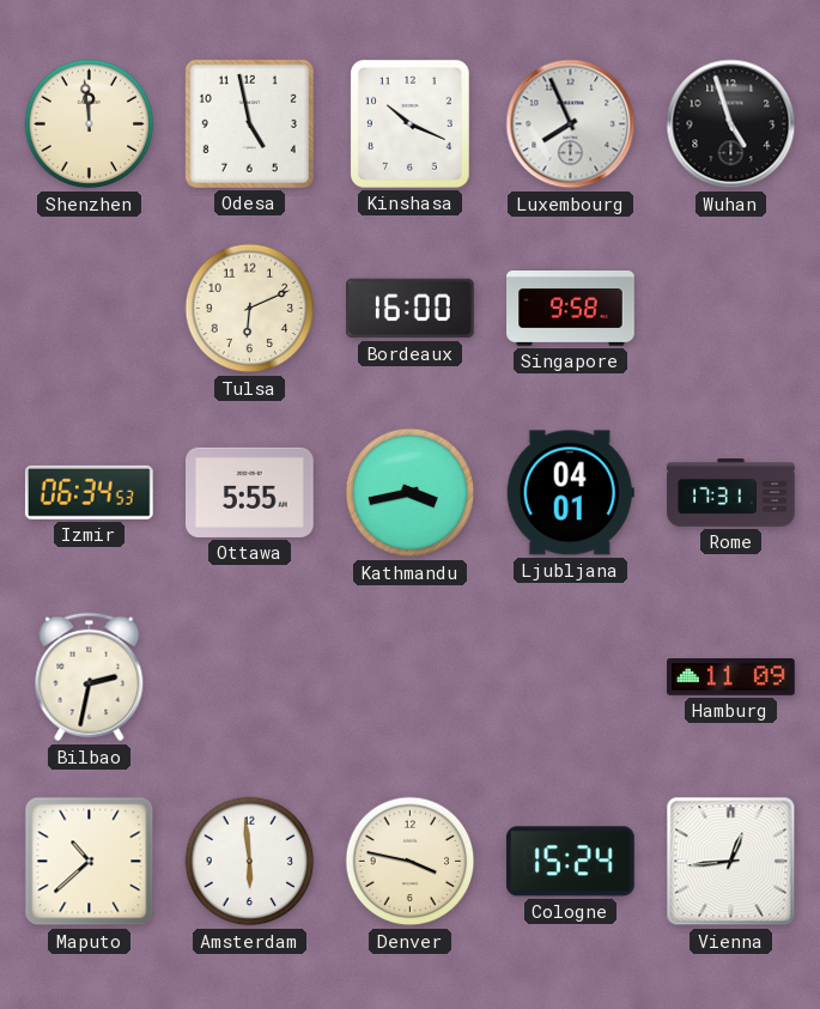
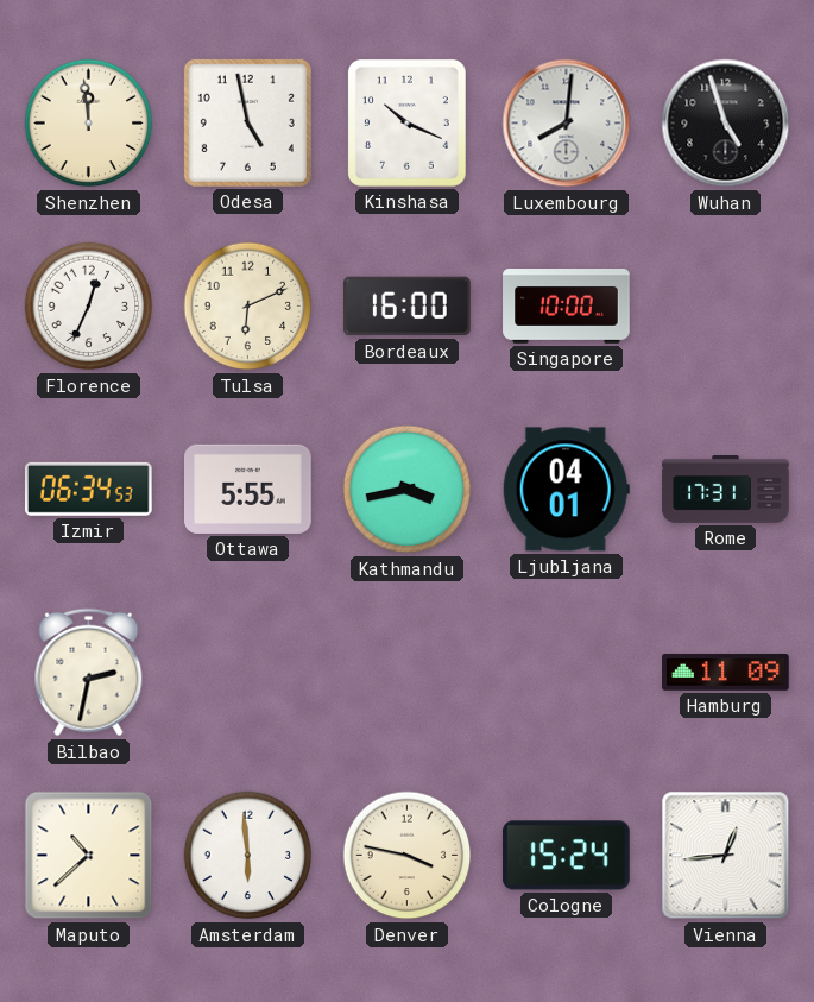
Luxembourg: 7:56 -> 8:01
Florence: none -> 12:34
Singapore: 9:58 -> 10:00
